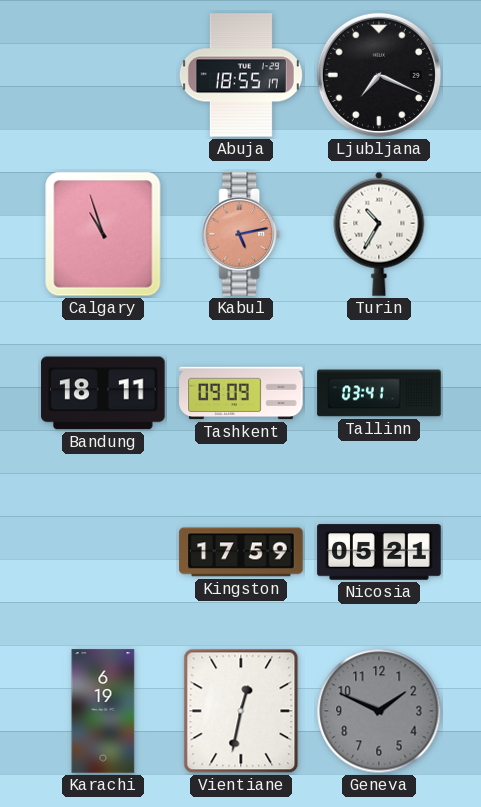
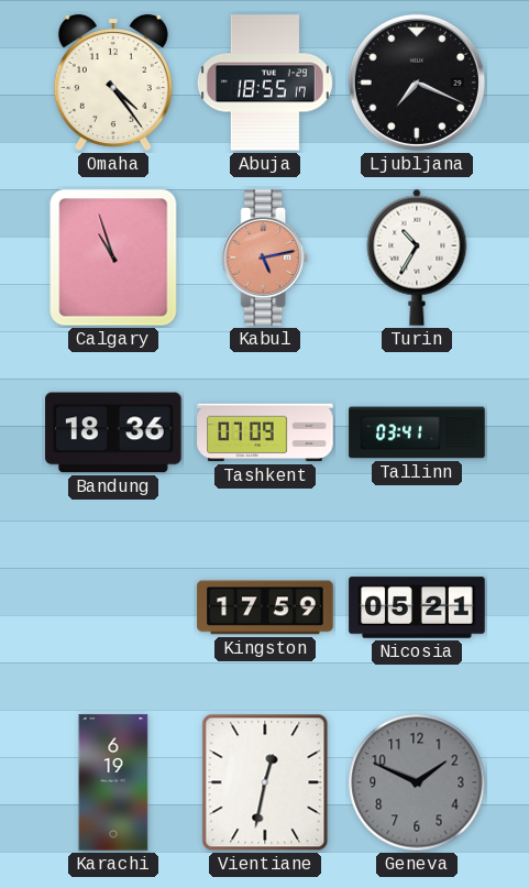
Omaha: none -> 4:24
Bandung: 18:11 -> 18:36
Tashkent: 09:09 -> 07:09
